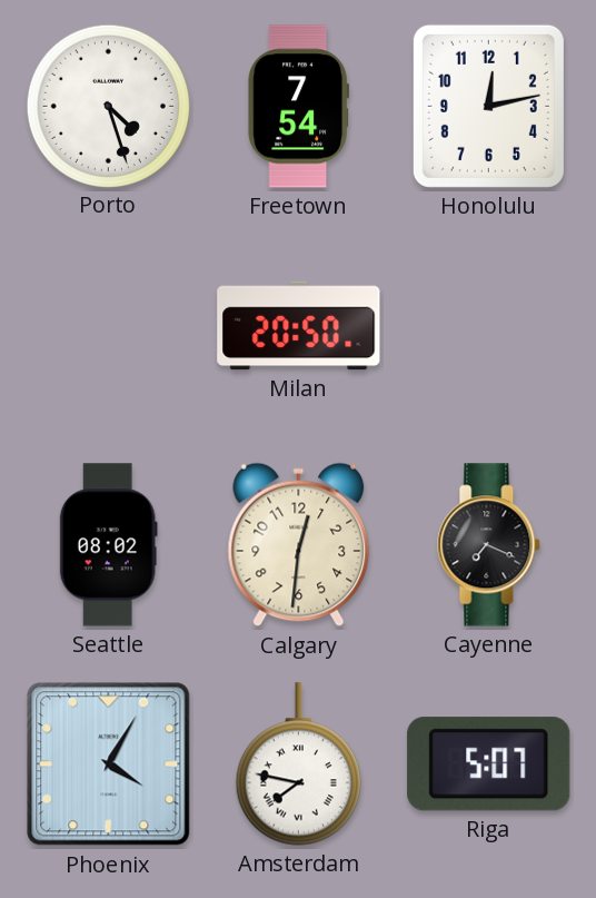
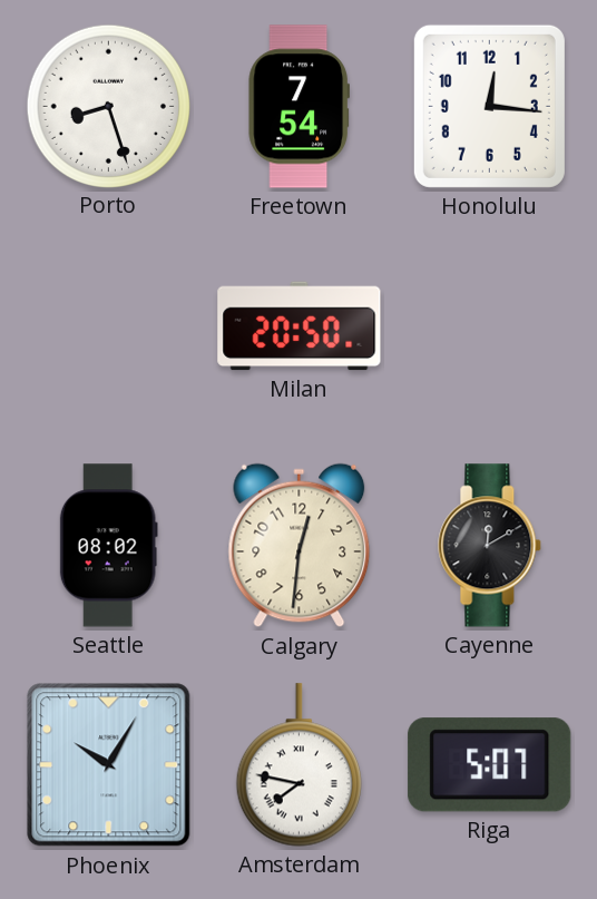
Porto: 4:27 -> 8:27
Honolulu: 12:13 -> 12:16
Cayenne: 7:19 -> 12:10
Phoenix: 4:05 -> 10:05
